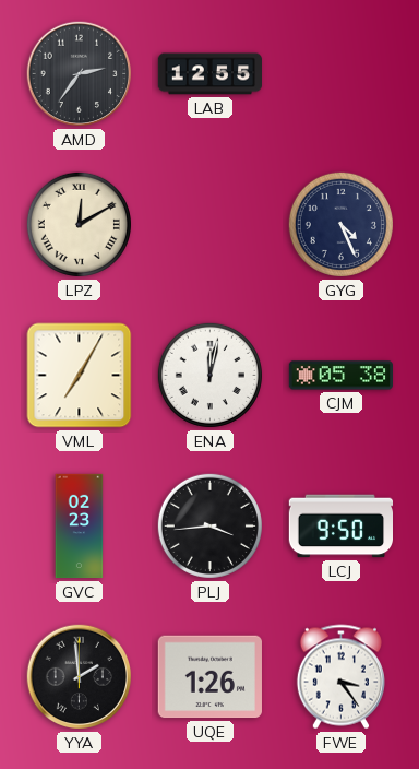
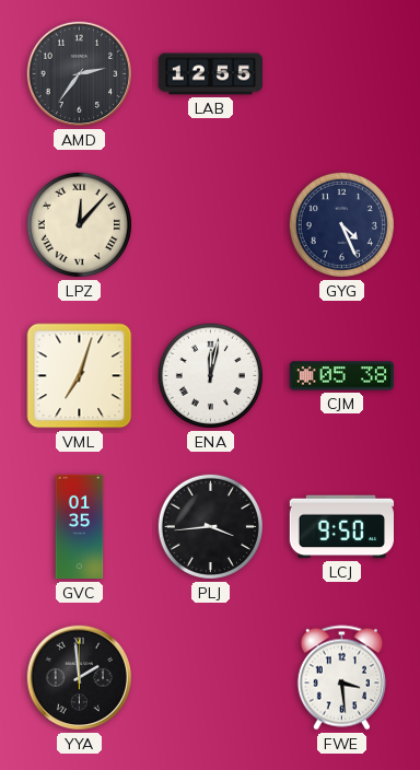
LPZ: 12:10 -> 12:07
VML: 7:05 -> 7:03
GVC: 02:23 -> 01:35
UQE: 1:26 -> none
FWE: 3:24 -> 3:29
